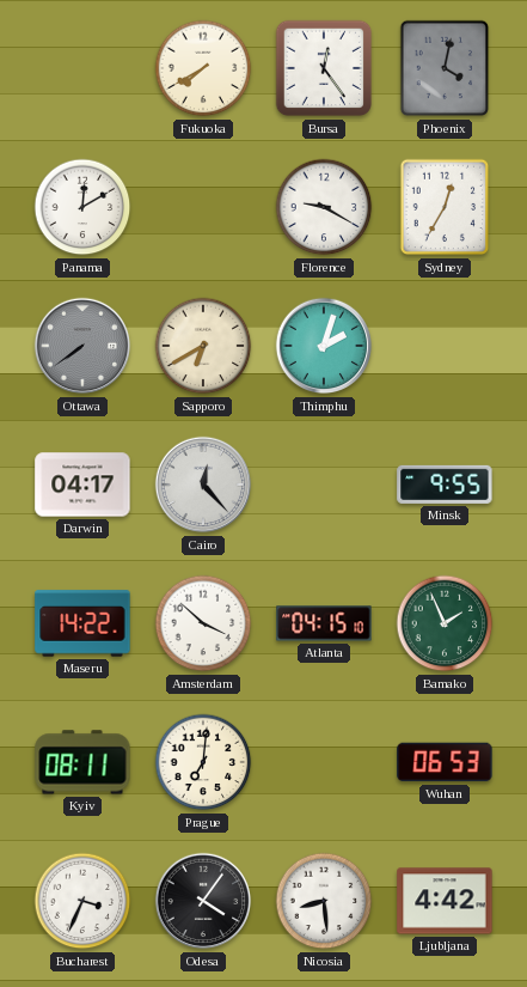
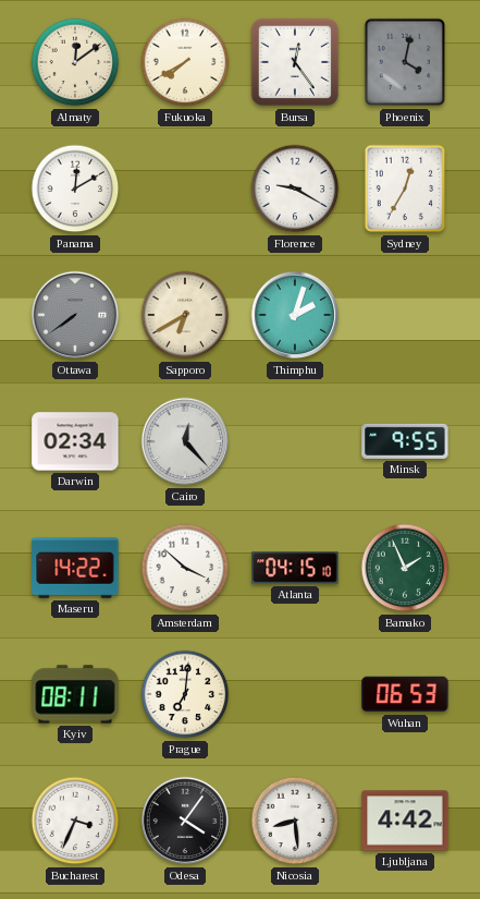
Almaty: none -> 12:09
Darwin: 04:17 -> 02:34
